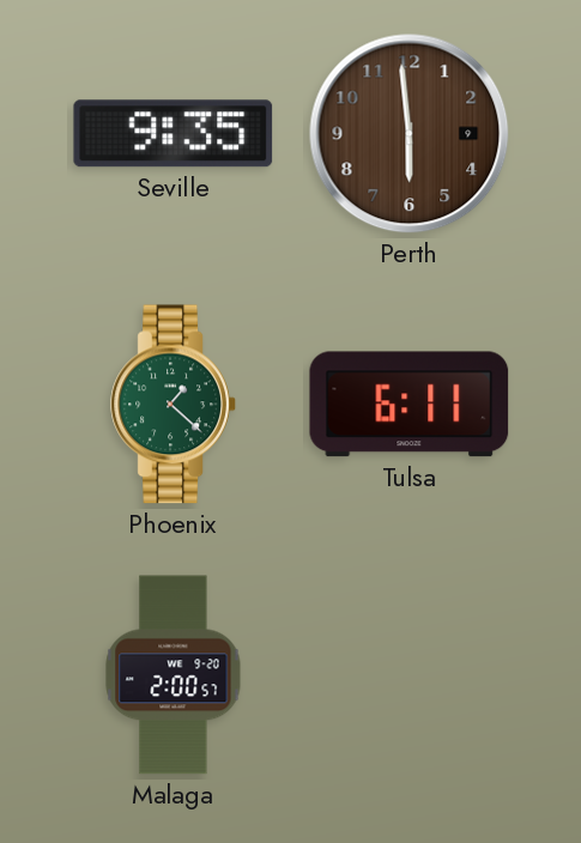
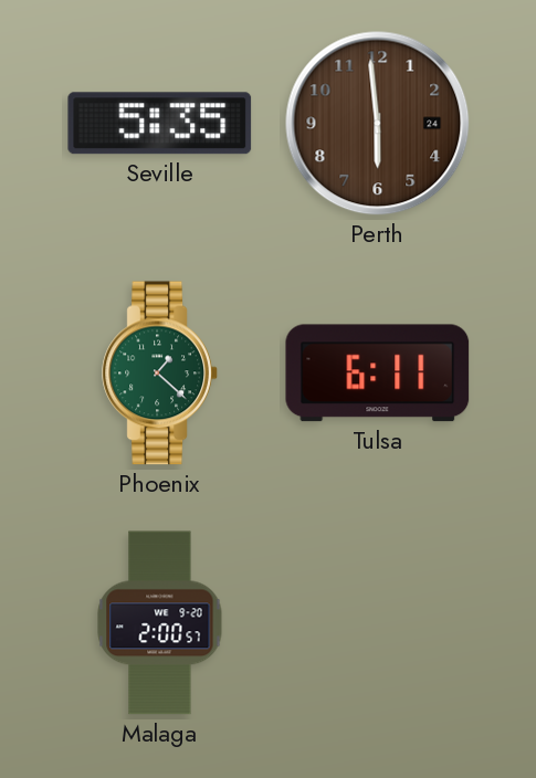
Seville: 9:35 -> 5:35
Perth date: 9 -> 24
